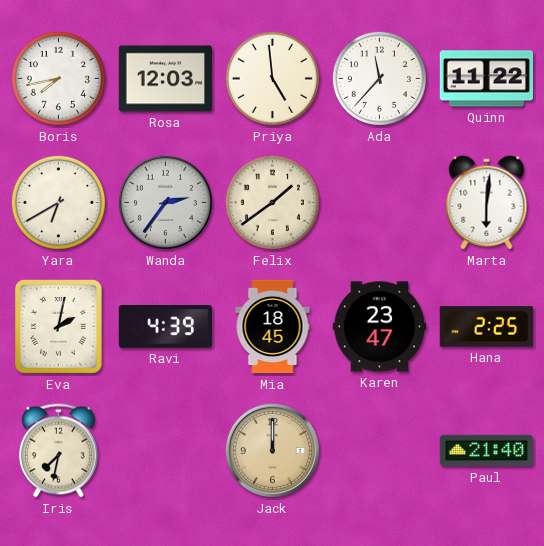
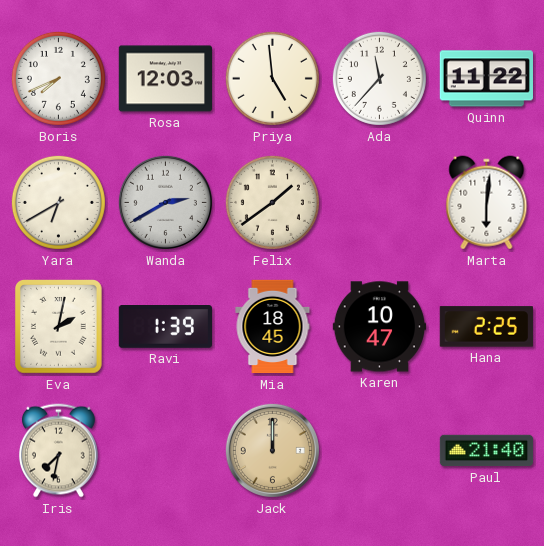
Boris: 7:43 -> 7:41
Wanda: 2:36 -> 2:40
Ravi: 4:39 -> 1:39
Karen: 23:47 -> 10:47
